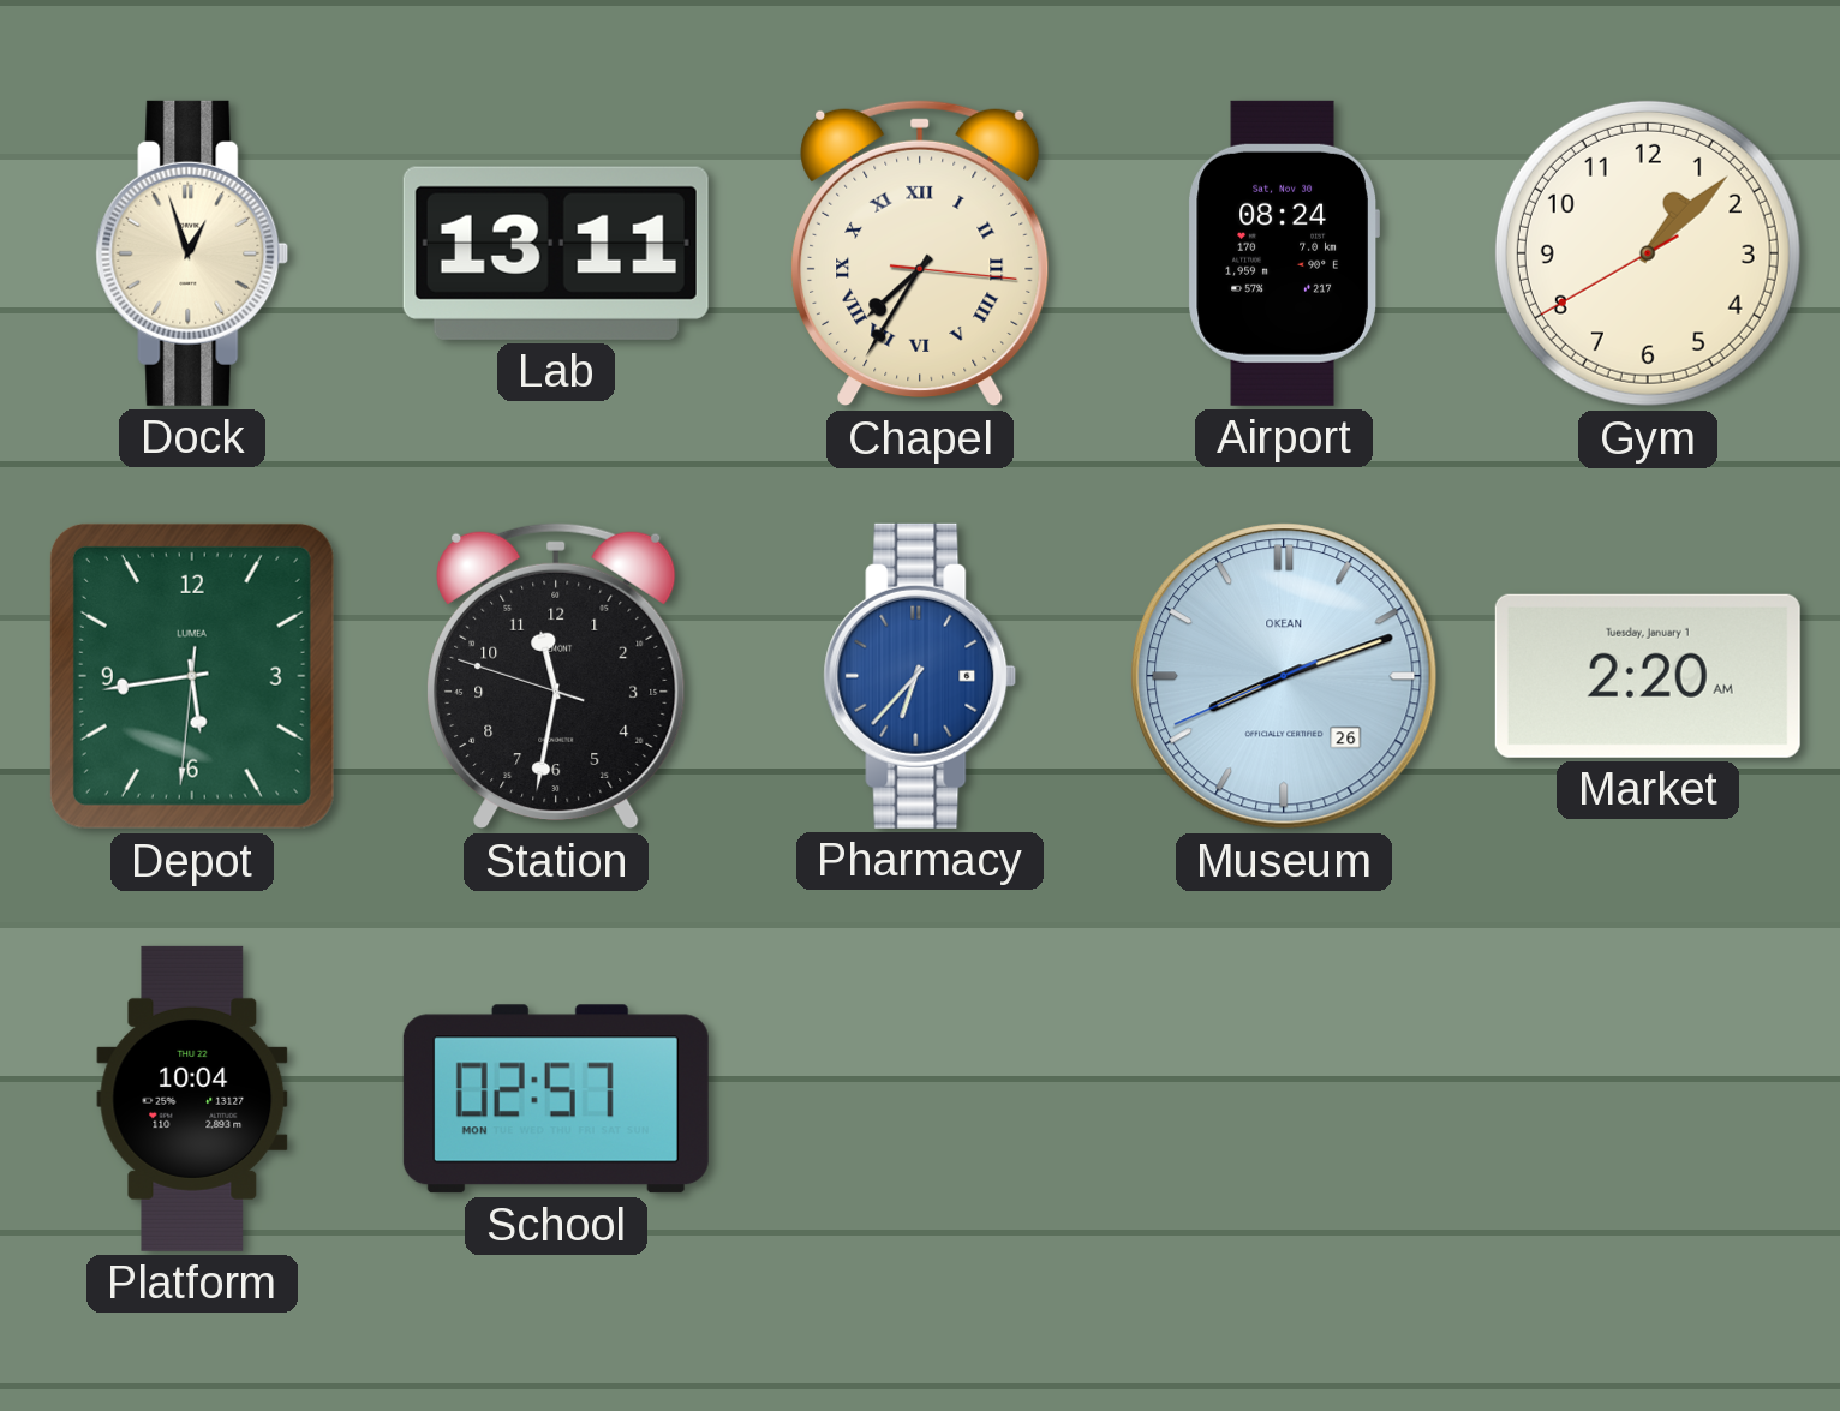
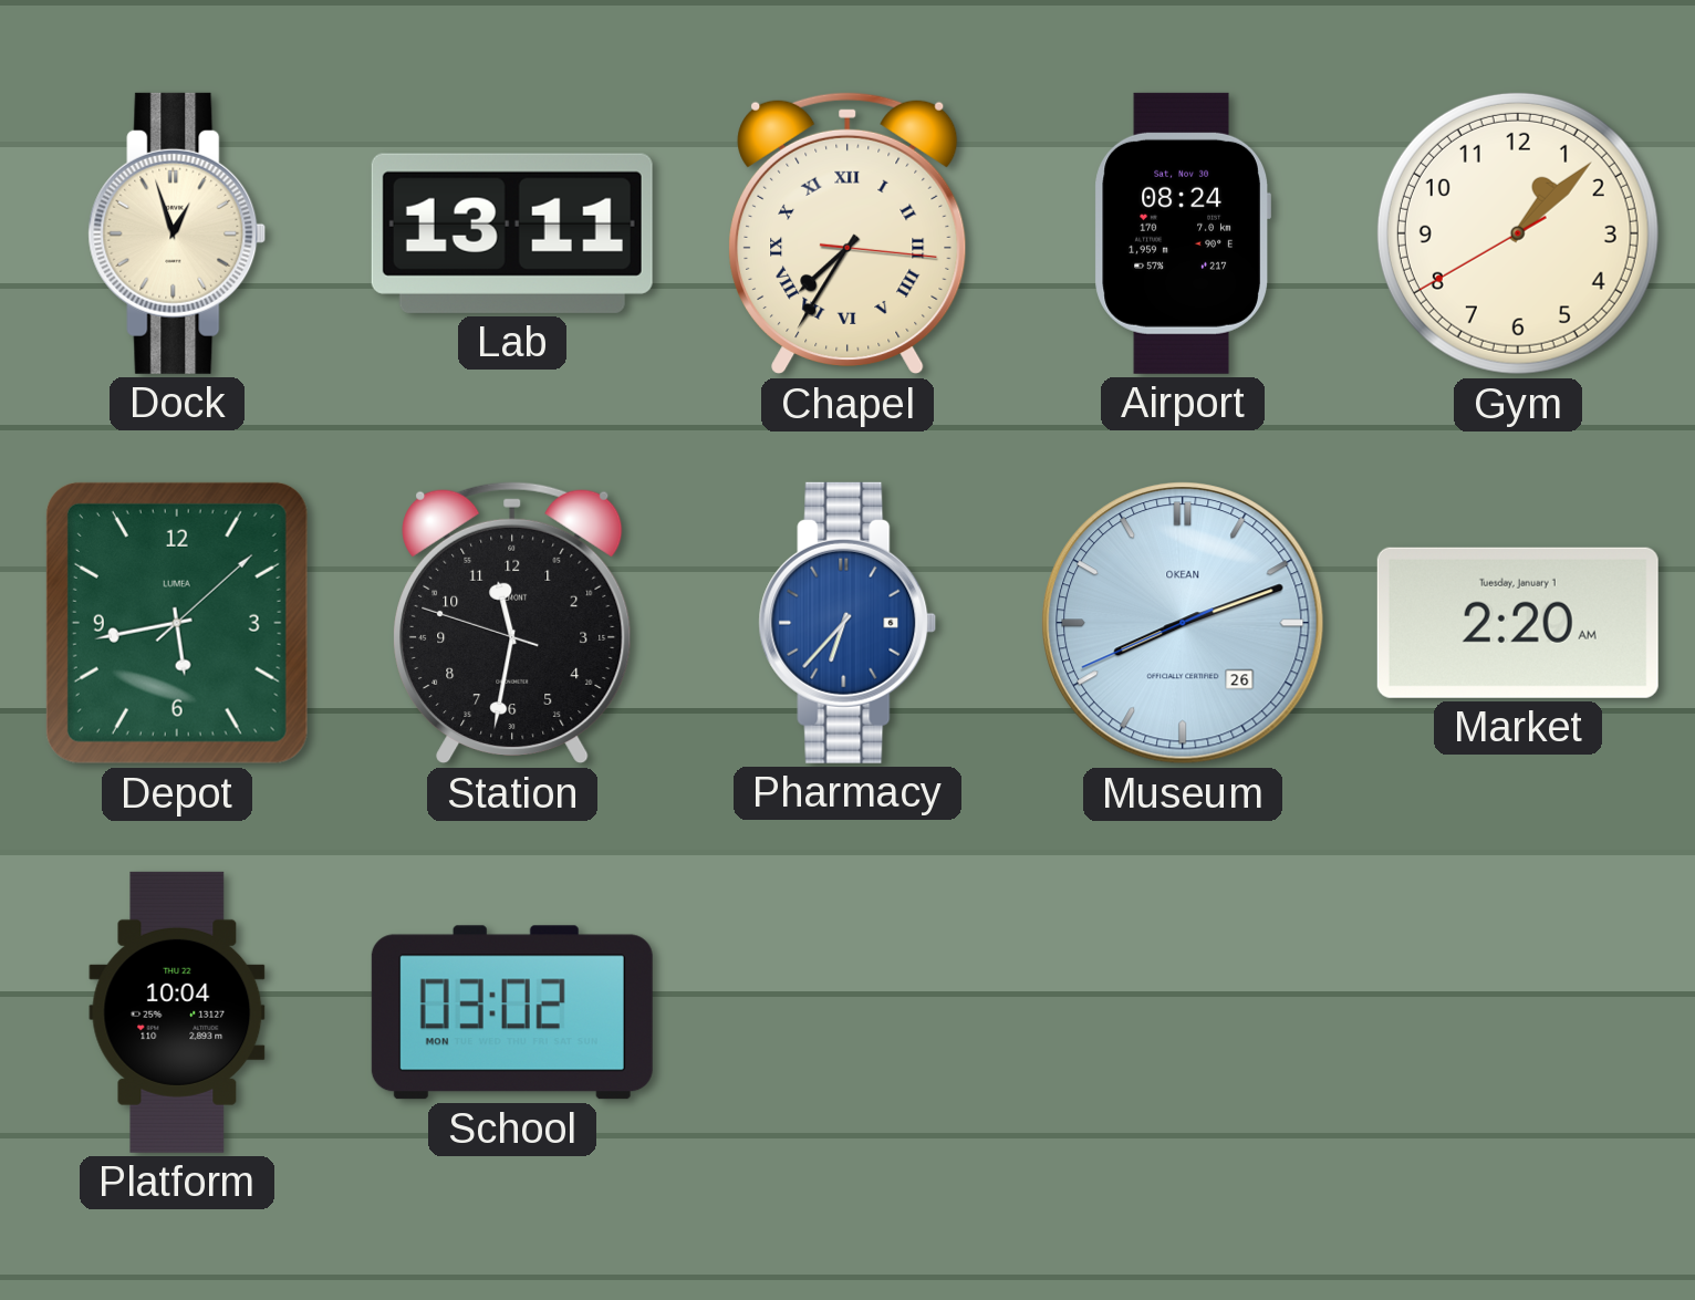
Depot: 5:43:31 -> 5:43:08
School: 02:57 -> 03:02
